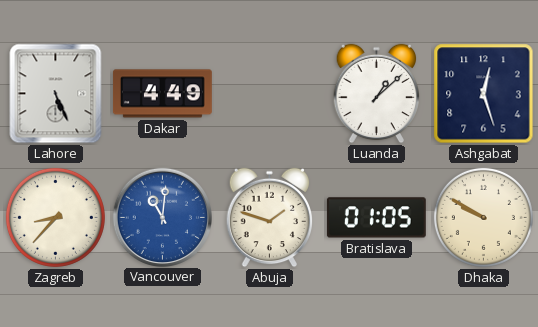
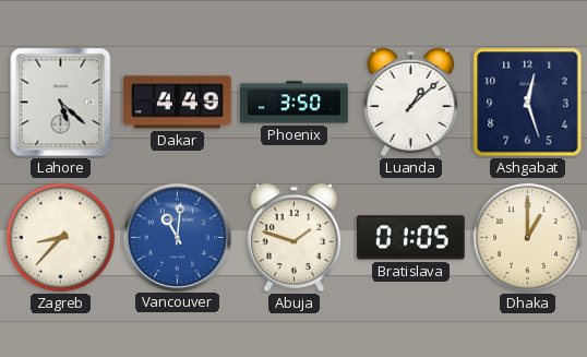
Lahore: 5:26 -> 5:22
Phoenix: none -> 3:50
Dhaka: 9:50 -> 1:00
